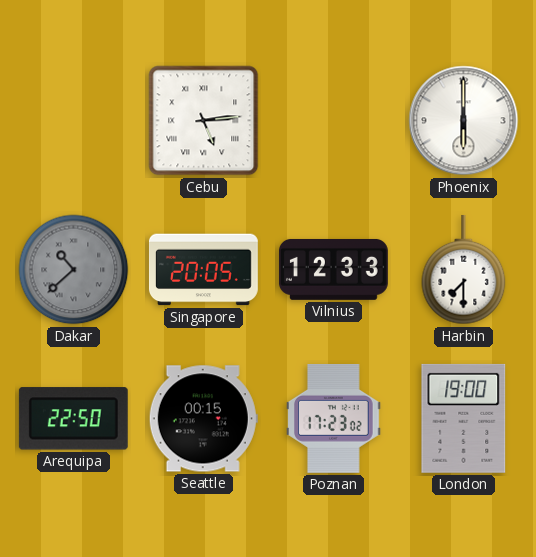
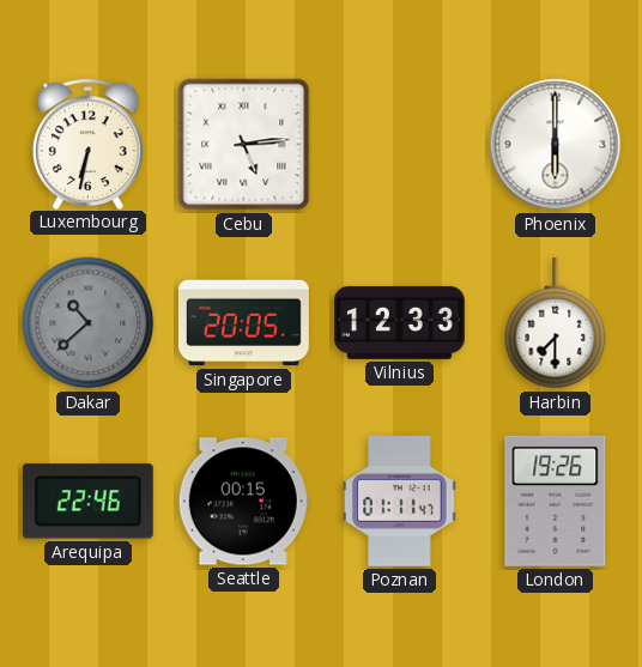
Luxembourg: none -> 6:32
Arequipa: 22:50 -> 22:46
Poznan: 17:23 -> 01:11
London: 19:00 -> 19:26
